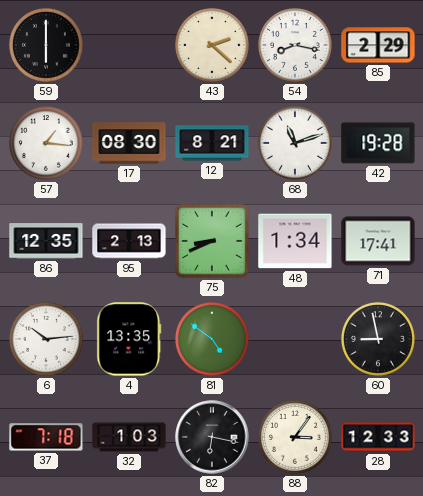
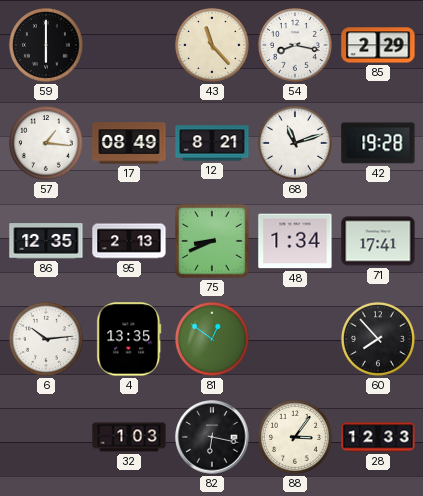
43: 2:22 -> 11:23
17: 08:30 -> 08:49
81: 4:51 -> 12:51
60: 8:58 -> 7:53
37: 7:18 -> none
